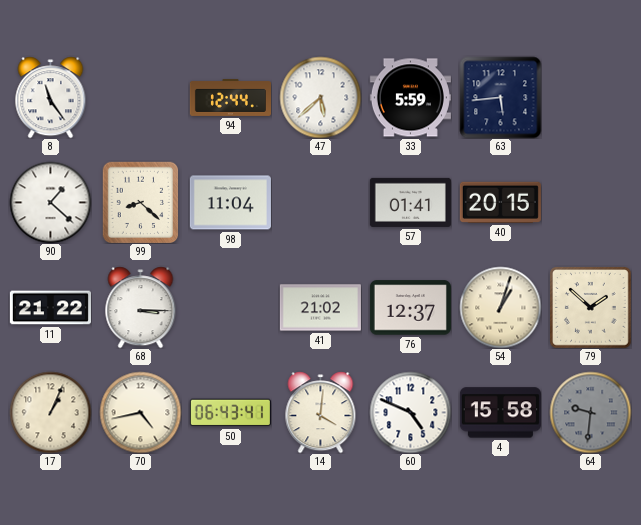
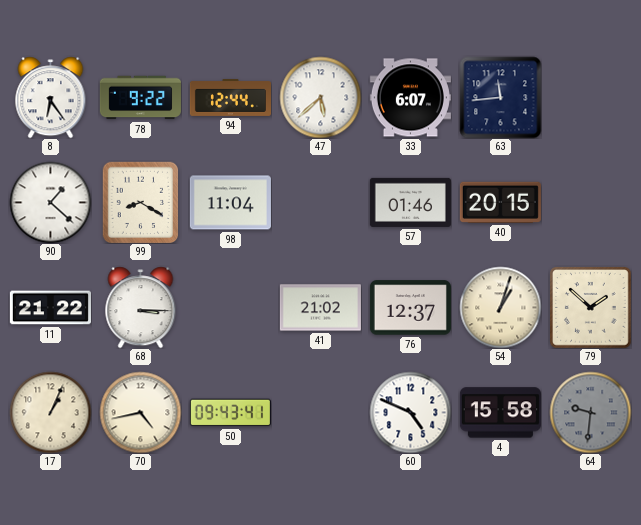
8: 11:24 -> 6:24
78: none -> 9:22
33: 5:59 -> 6:07
63: 5:44 -> 11:44
99: 8:22 -> 8:20
57: 01:41 -> 01:46
50: 06:43 -> 09:43
14: 4:01 -> none
